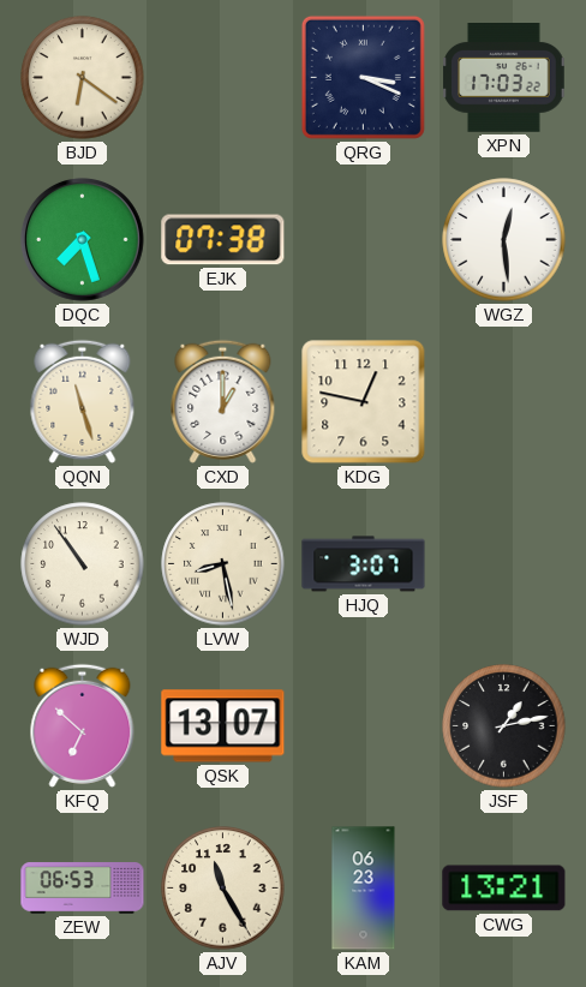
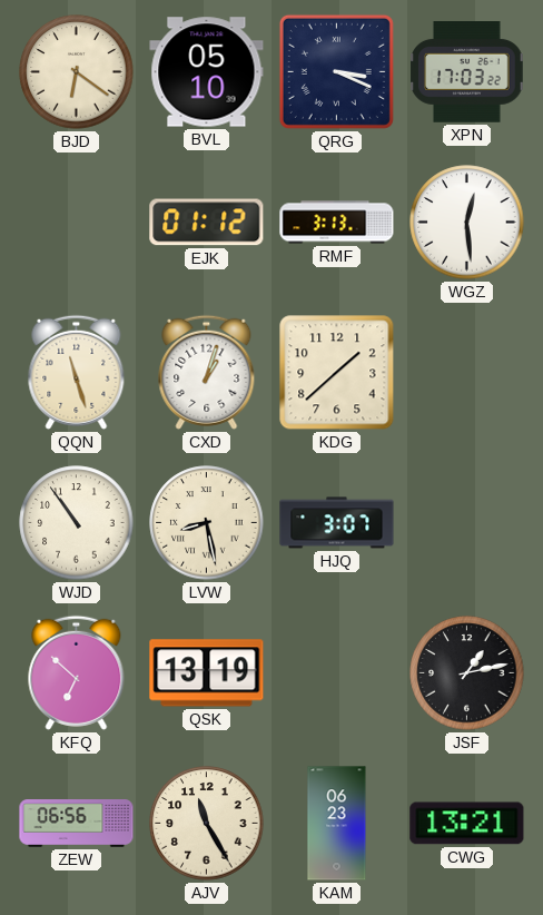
BVL: none -> 05:10
DQC: 7:27 -> none
EJK: 07:38 -> 01:12
RMF: none -> 3:13
CXD: 1:00 -> 1:03
KDG: 12:47 -> 1:38
QSK: 13:07 -> 13:19
ZEW: 06:53 -> 06:56
